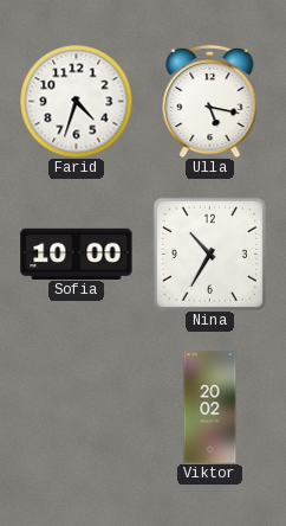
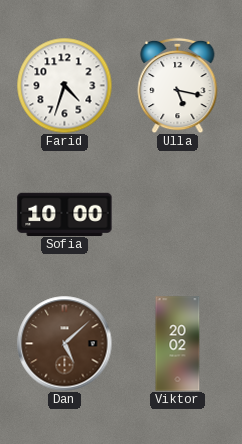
Nina: 10:35 -> none
Dan: none -> 5:08
